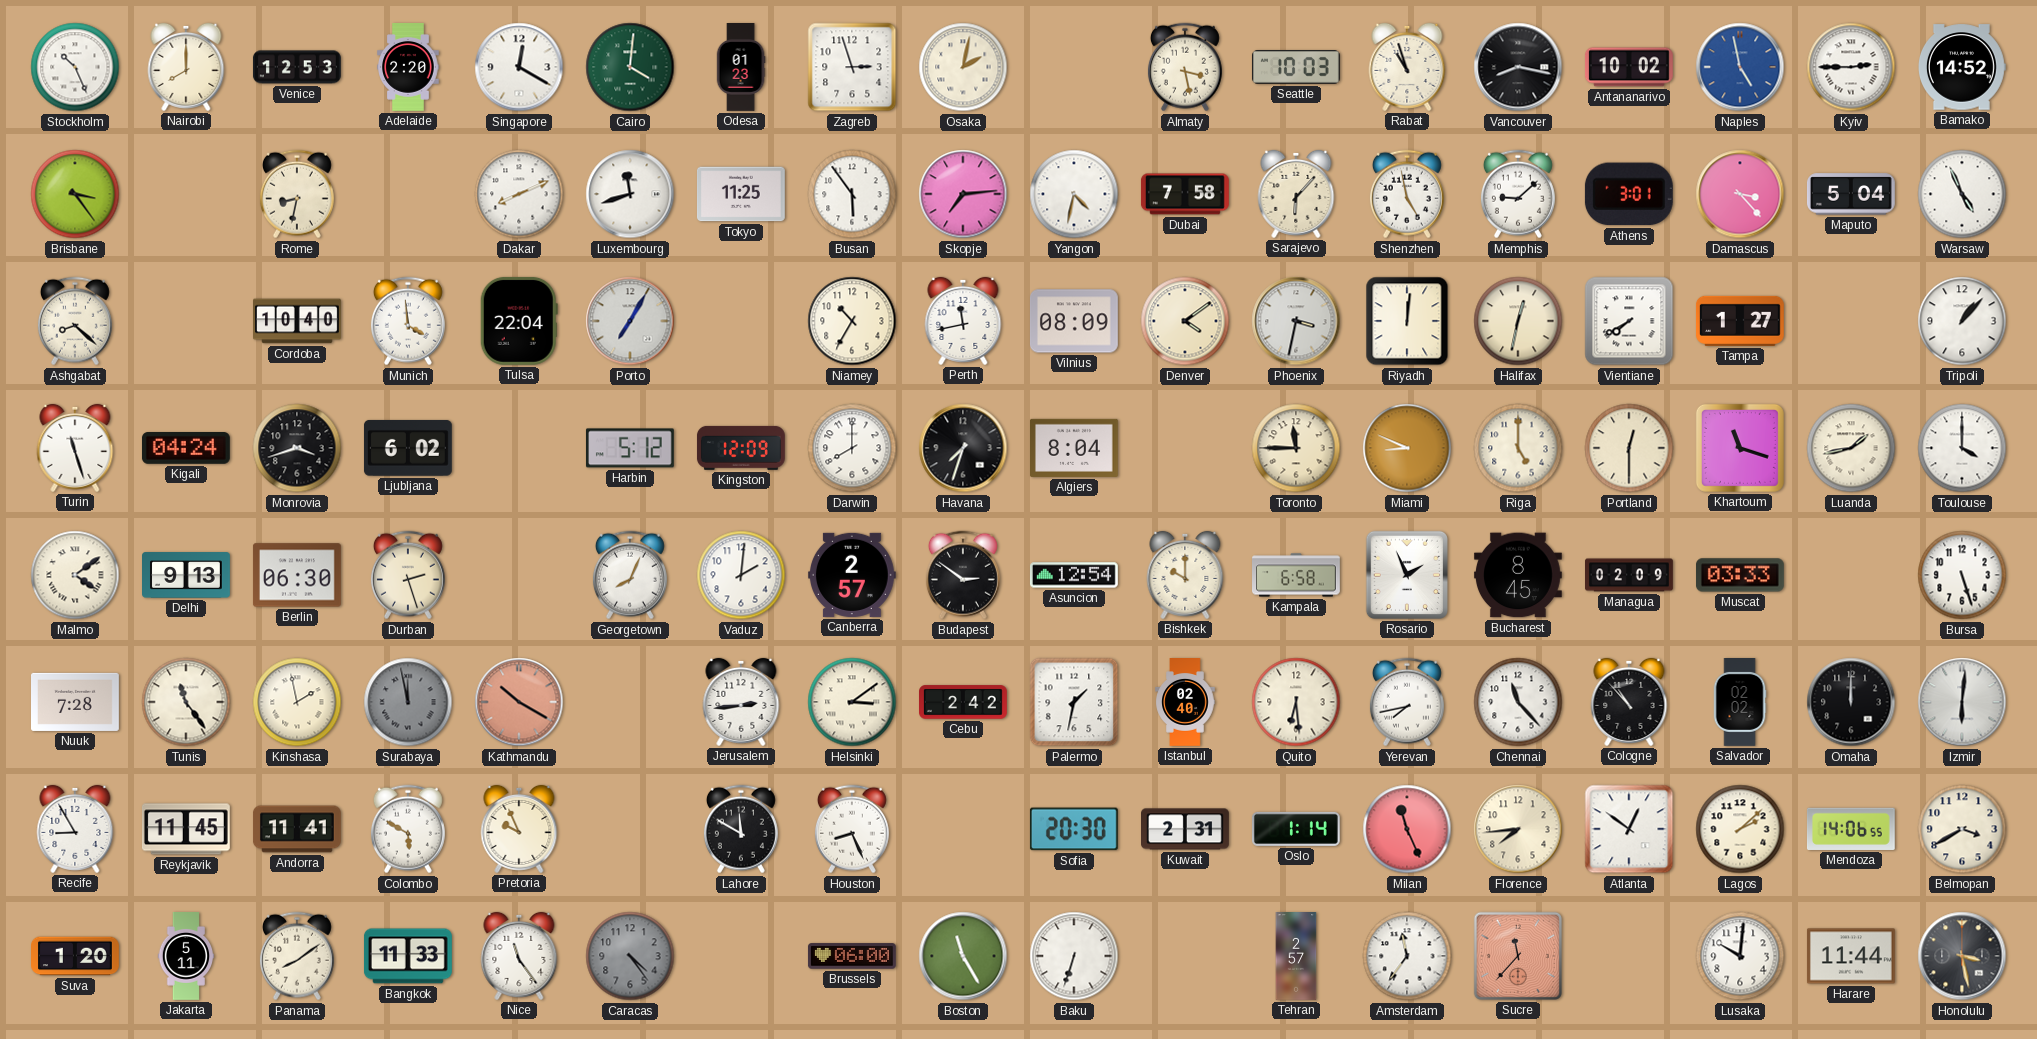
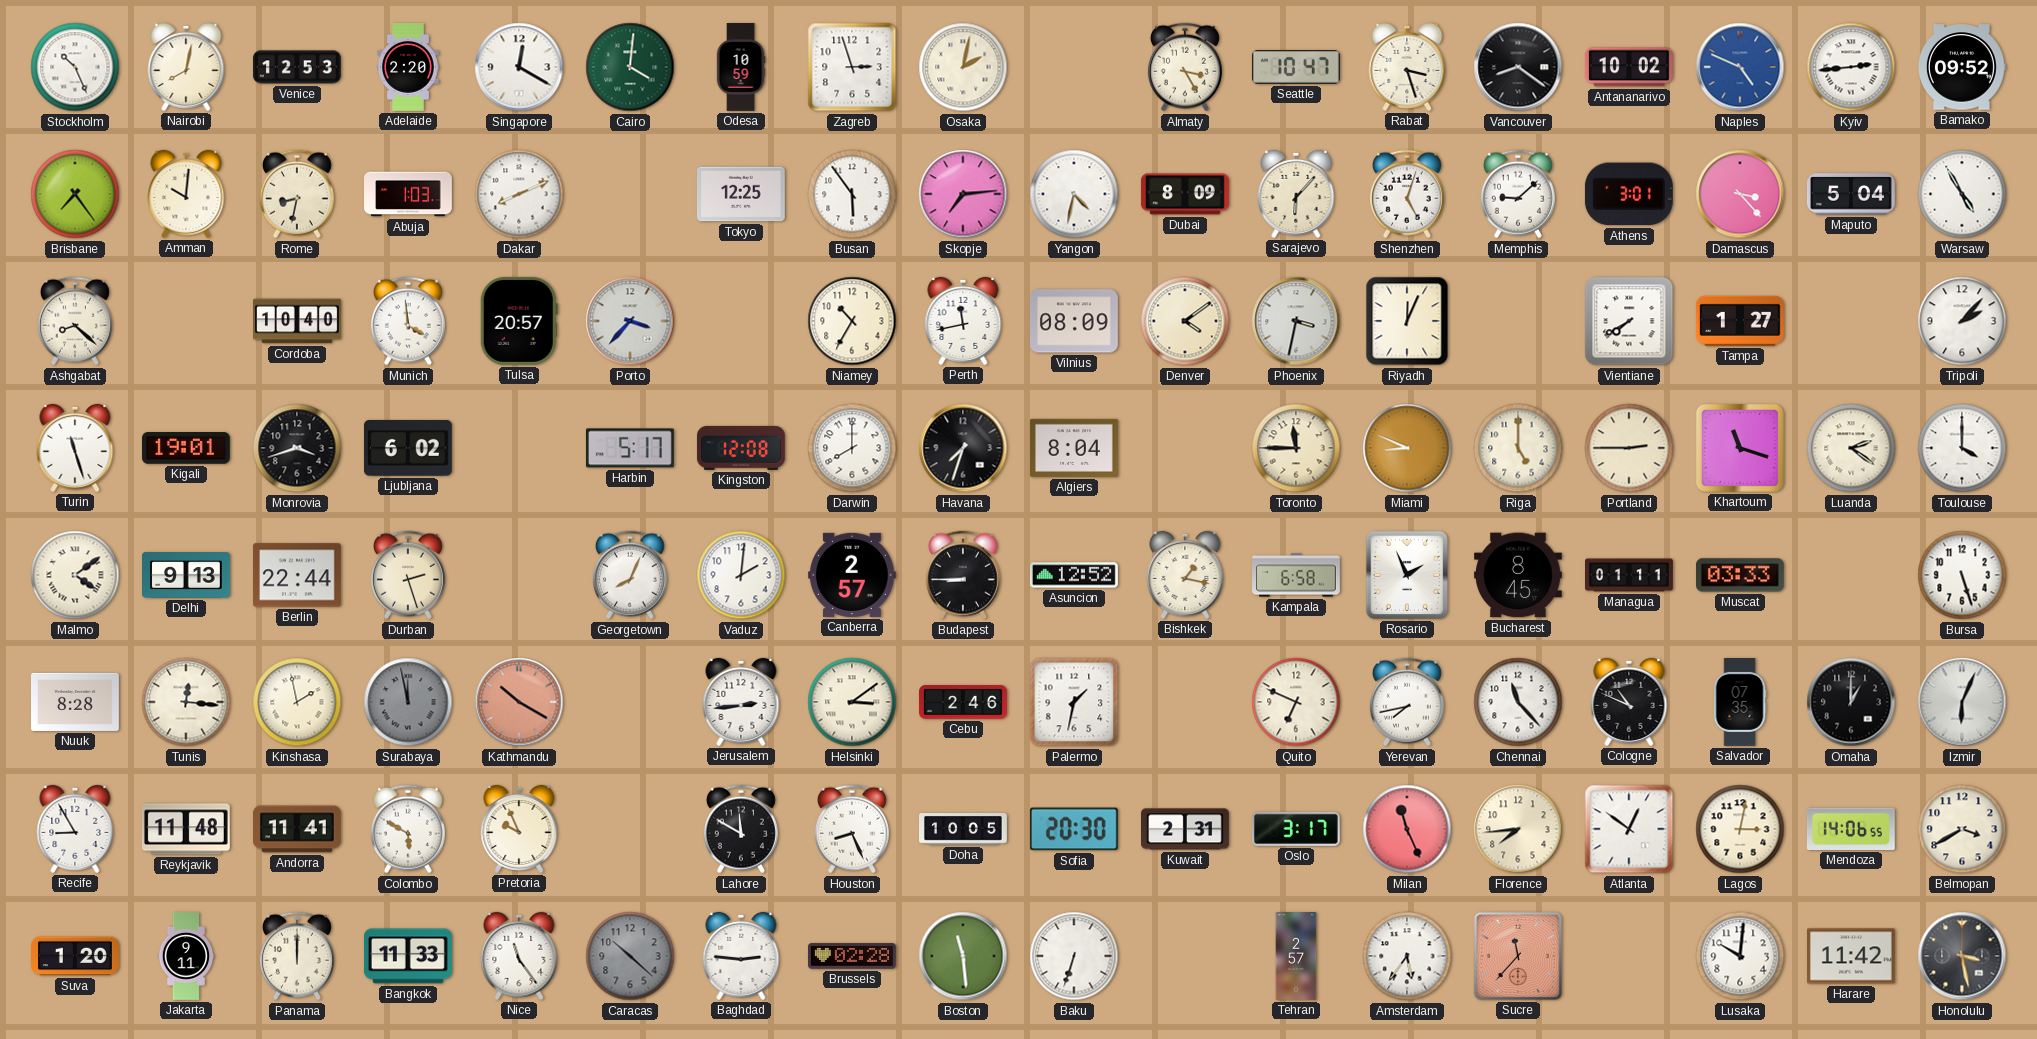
Nairobi: 8:00 -> 8:02
Odesa: 01:23 -> 10:59
Almaty: 3:28 -> 3:25
Seattle: 10:03 -> 10:47
Rabat: 10:57 -> 3:27
Vancouver: 8:17 -> 8:21
Naples: 4:58 -> 4:49
Kyiv: 2:45 -> 2:44
Bamako: 14:52 -> 09:52
Brisbane: 3:24 -> 7:24
Amman: none -> 10:01
Abuja: none -> 1:03
Luxembourg: 11:42 -> none
Tokyo: 11:25 -> 12:25
Dubai: 7:58 -> 8:09
Shenzhen: 4:58 -> 5:03
Warsaw: 4:56 -> 4:55
Tulsa: 22:04 -> 20:57
Porto: 7:05 -> 3:37
Riyadh: 12:01 -> 12:04
Halifax: 12:32 -> none
Tripoli: 1:07 -> 2:07
Kigali: 04:24 -> 19:01
Harbin: 5:12 -> 5:17
Kingston: 12:09 -> 12:08
Portland: 12:30 -> 2:45
Luanda: 1:43 -> 2:21
Berlin: 06:30 -> 22:44
Budapest: 2:51 -> 8:45
Asuncion: 12:54 -> 12:52
Bishkek: 10:00 -> 1:17
Managua: 02:09 -> 01:11
Nuuk: 7:28 -> 8:28
Tunis: 11:24 -> 12:16
Cebu: 2:42 -> 2:46
Istanbul: 02:40 -> none
Quito: 6:29 -> 6:49
Cologne: 10:53 -> 10:49
Salvador: 02:02 -> 07:35
Omaha: 12:00 -> 1:00
Izmir: 6:01 -> 6:04
Reykjavik: 11:45 -> 11:48
Doha: none -> 10:05
Oslo: 1:14 -> 3:17
Lagos: 2:08 -> 3:02
Jakarta: 5:11 -> 9:11
Panama: 8:09 -> 12:00
Caracas: 4:24 -> 10:22
Baghdad: none -> 2:46
Brussels: 06:00 -> 02:28
Boston: 11:25 -> 11:29
Amsterdam: 11:36 -> 5:36
Harare: 11:44 -> 11:42
